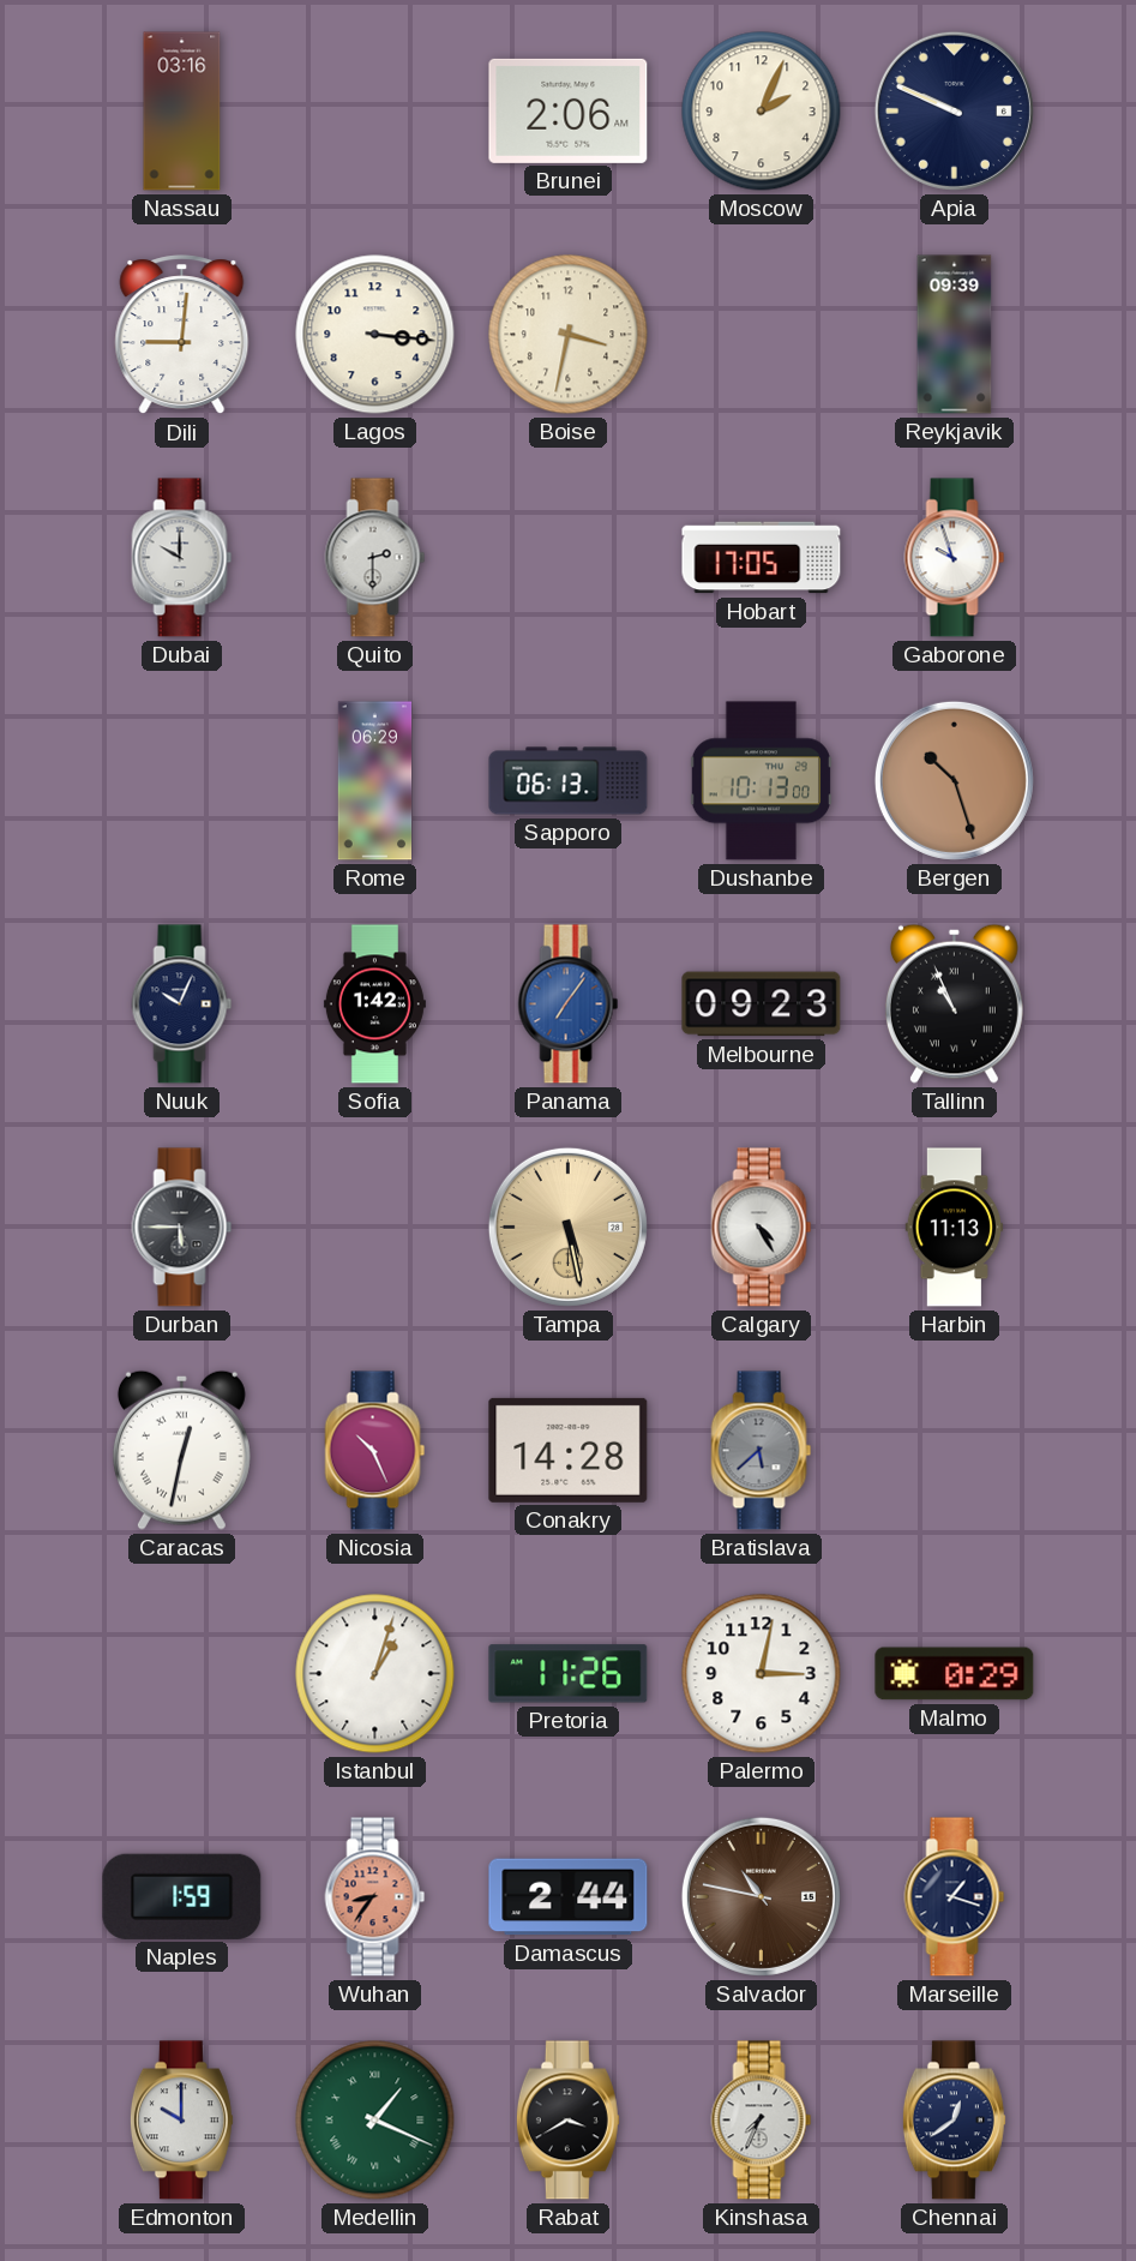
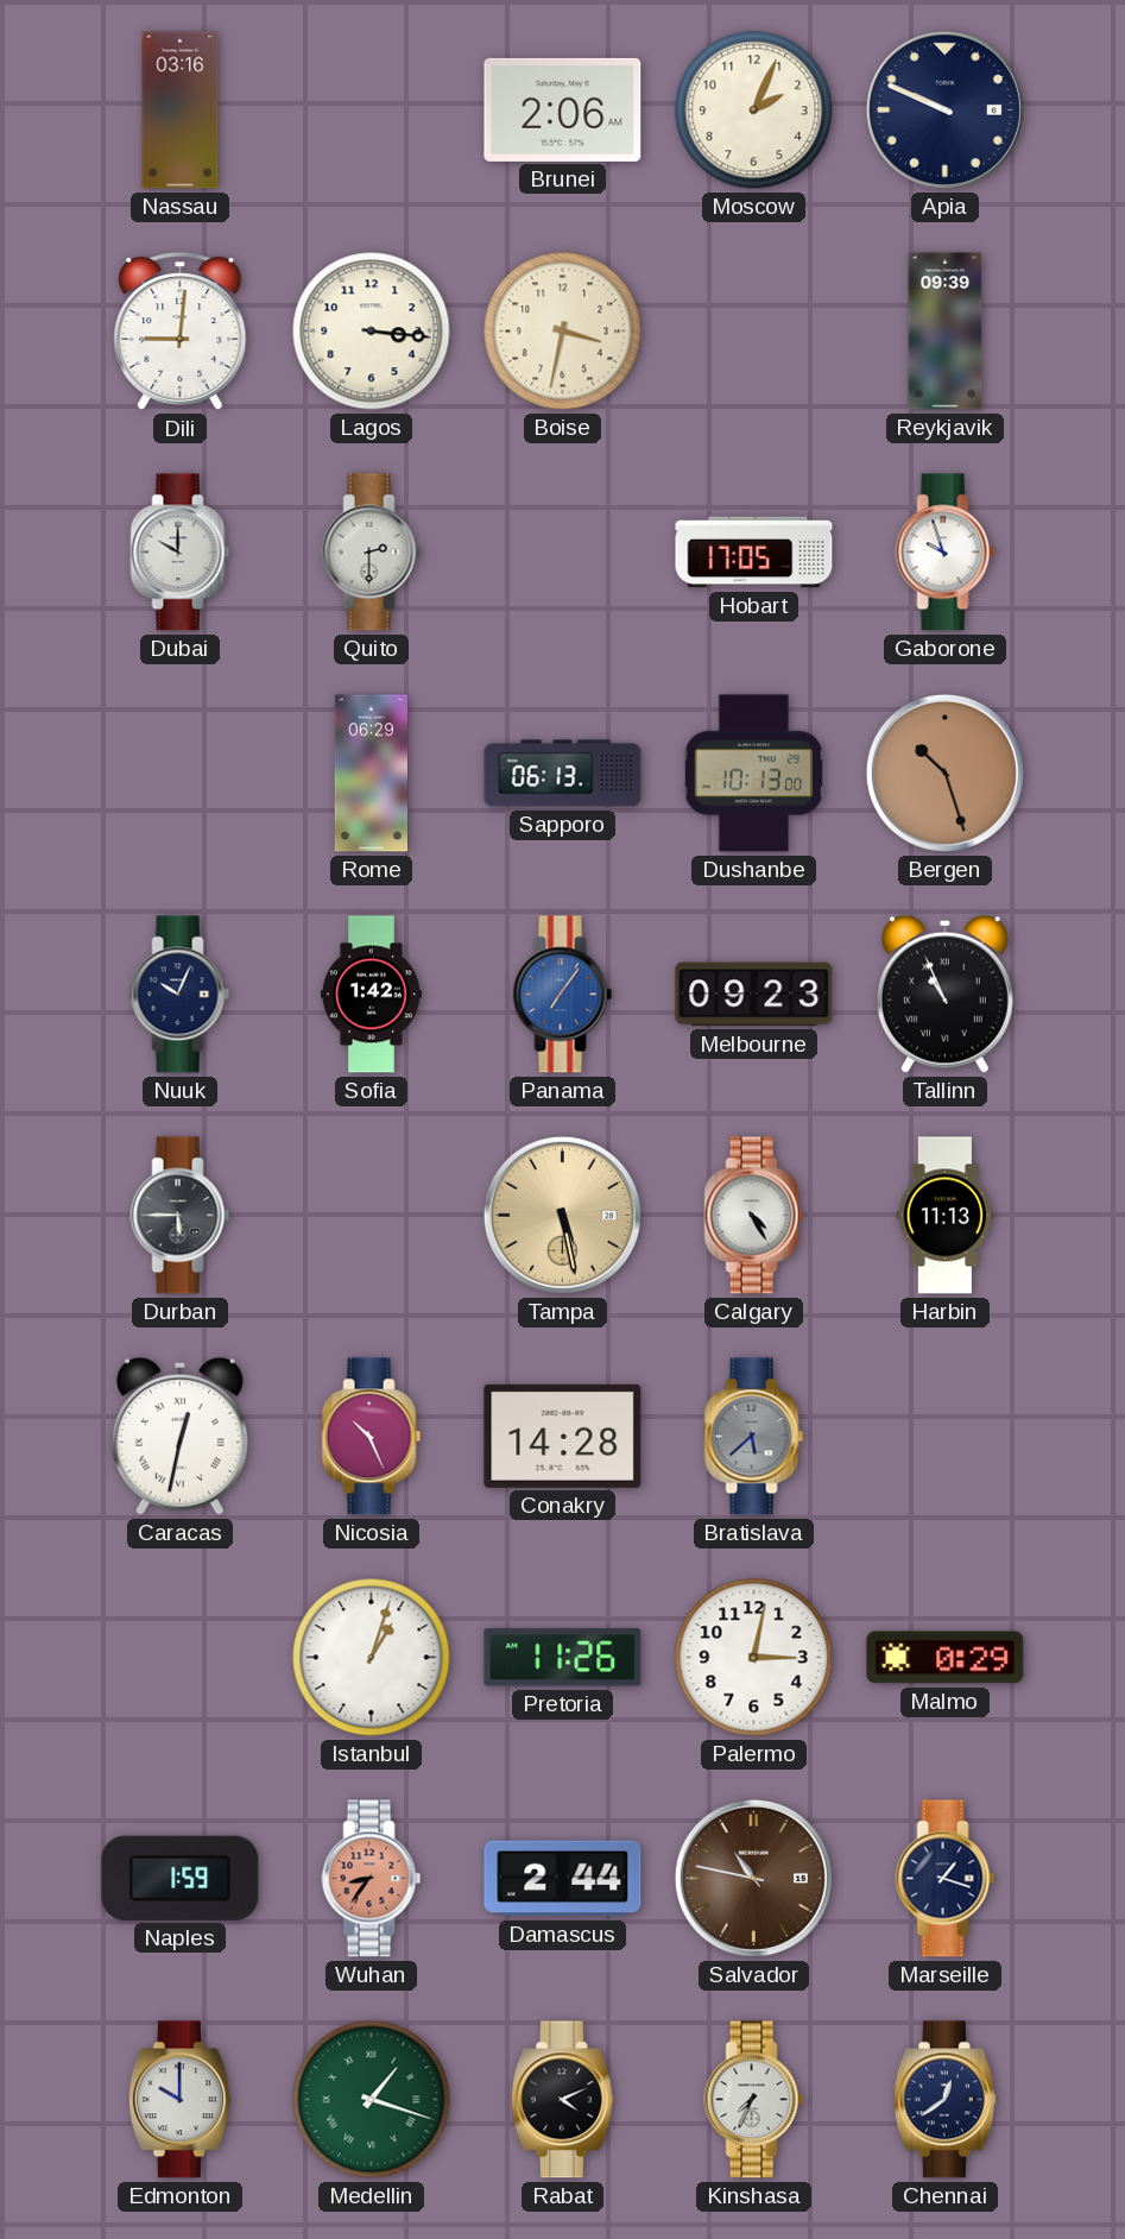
Medellin: 1:19 -> 1:18
Rabat: 3:40 -> 4:11
